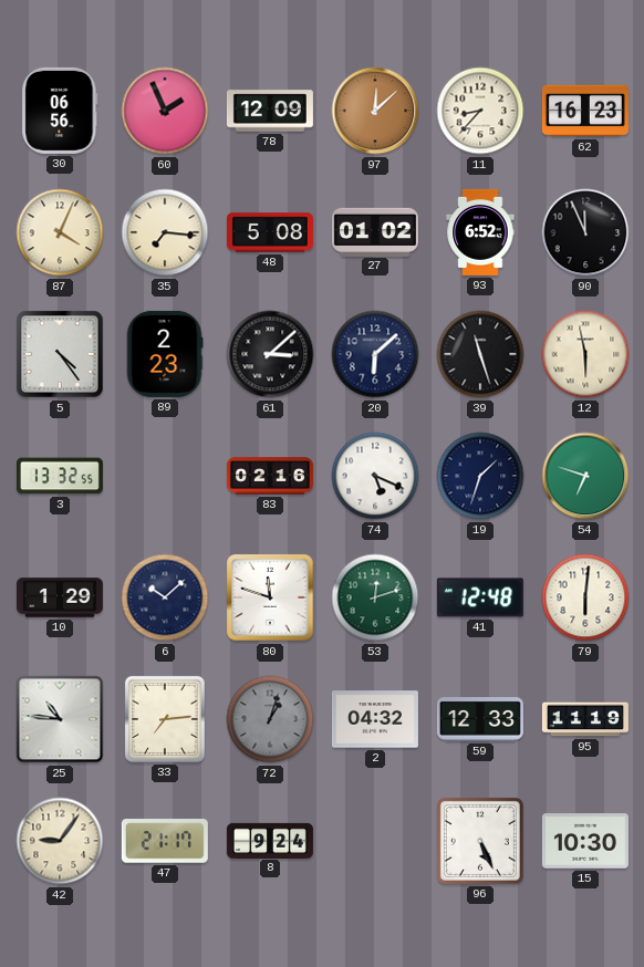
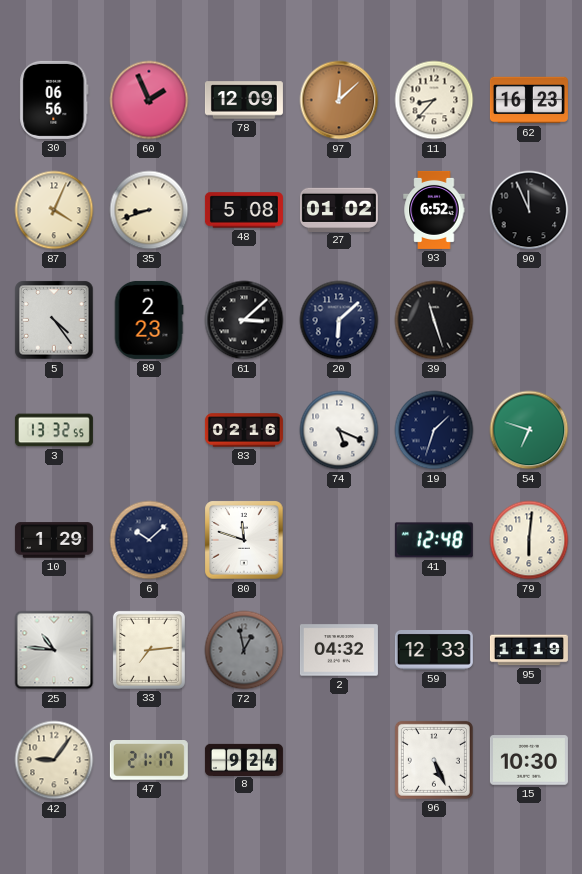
35: 7:16 -> 8:42
12: 5:58 -> none
53: 12:12 -> none
72: 1:03 -> 12:58
